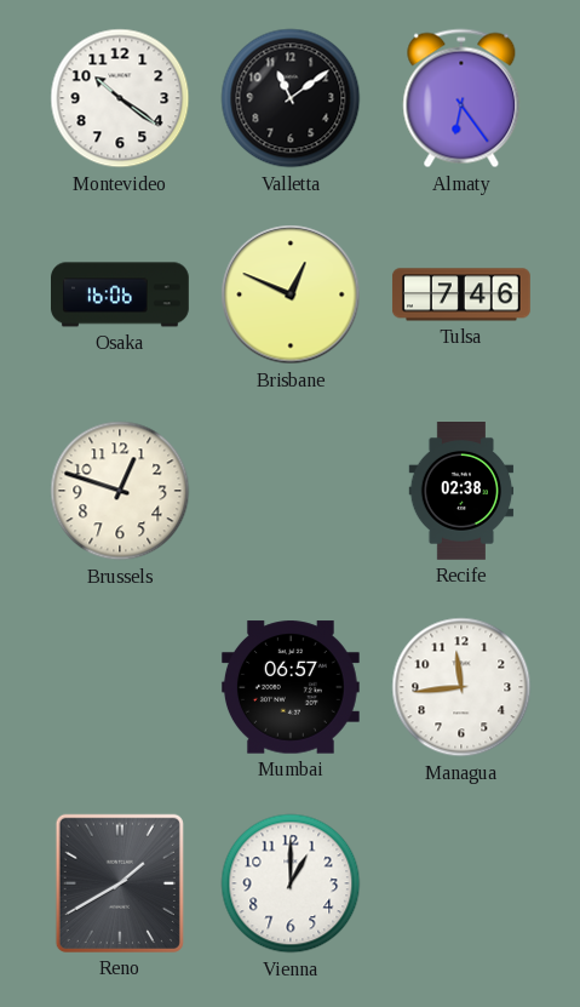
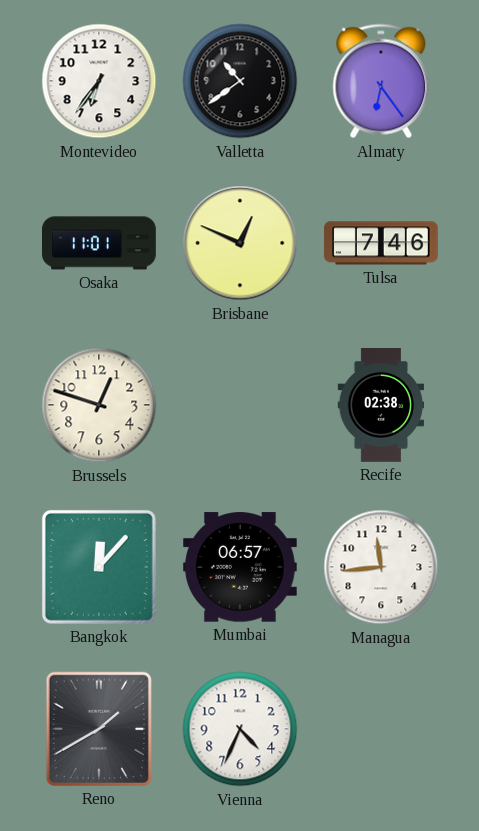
Montevideo: 10:21 -> 6:36
Valletta: 11:09 -> 10:39
Osaka: 16:06 -> 11:01
Bangkok: none -> 12:07
Vienna: 1:00 -> 4:34
